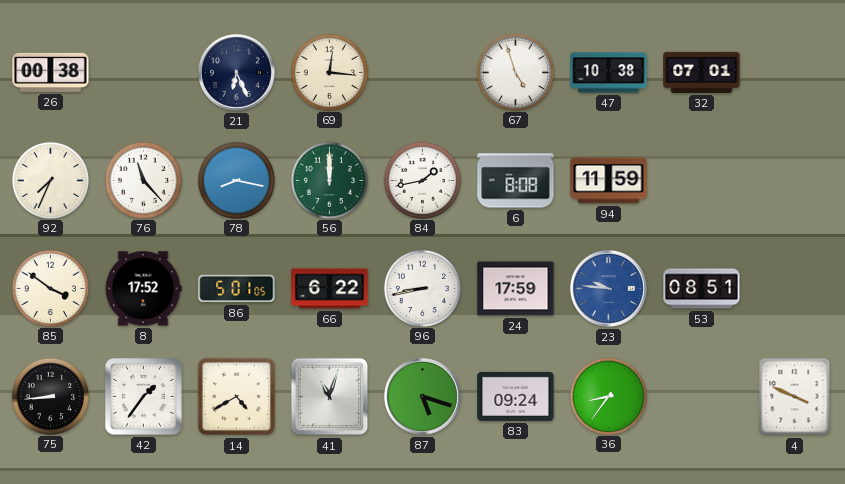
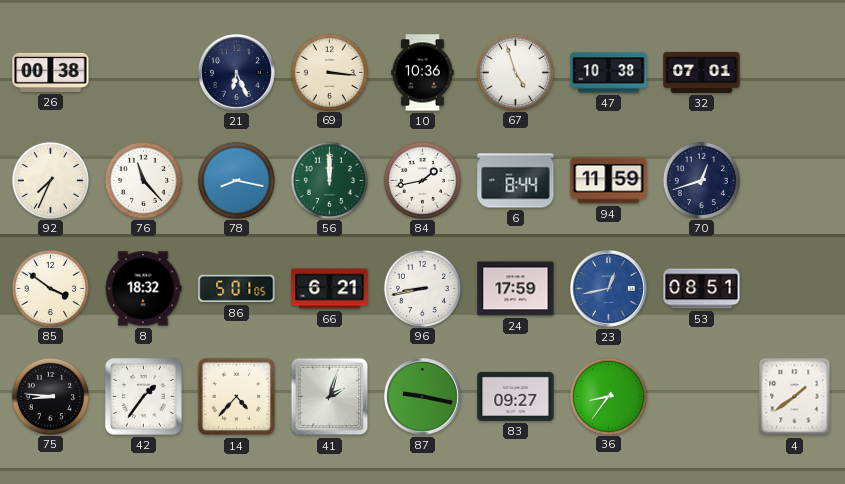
69: 12:16 -> 3:16
10: none -> 10:36
6: 8:08 -> 8:44
70: none -> 12:42
8: 17:52 -> 18:32
66: 6:22 -> 6:21
23: 9:46 -> 12:43
75: 8:44 -> 8:46
14: 4:40 -> 4:37
41: 11:03 -> 2:03
87: 5:18 -> 9:17
83: 09:24 -> 09:27
4: 3:49 -> 1:39
